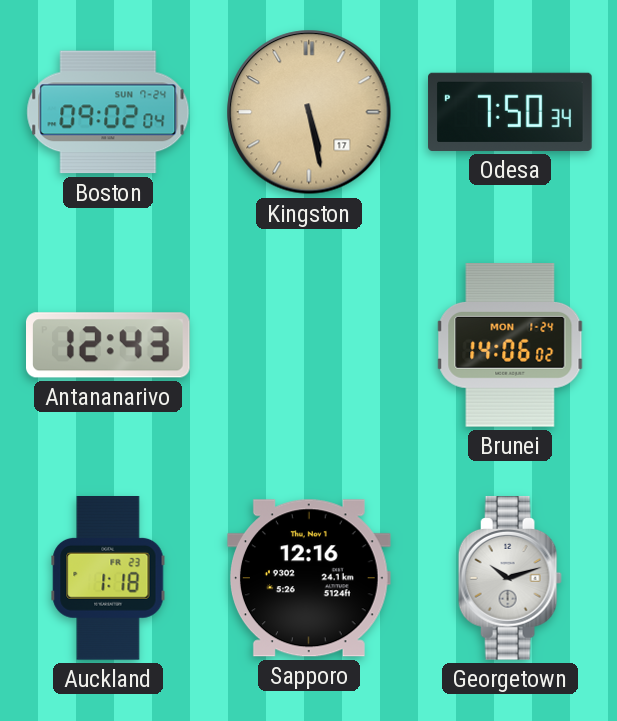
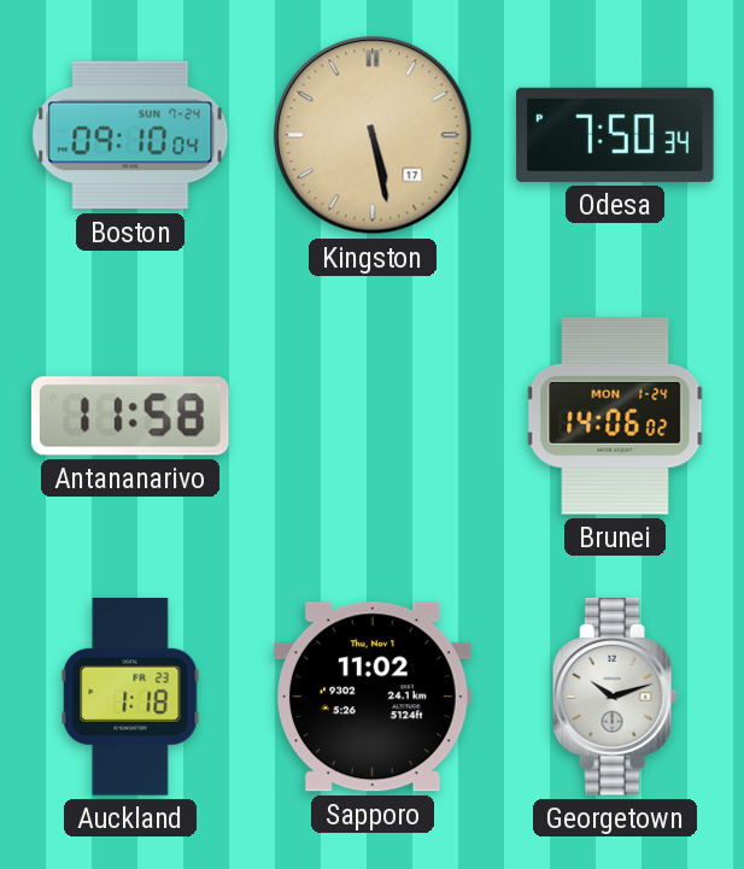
Boston: 09:02 -> 09:10
Antananarivo: 12:43 -> 11:58
Sapporo: 12:16 -> 11:02
